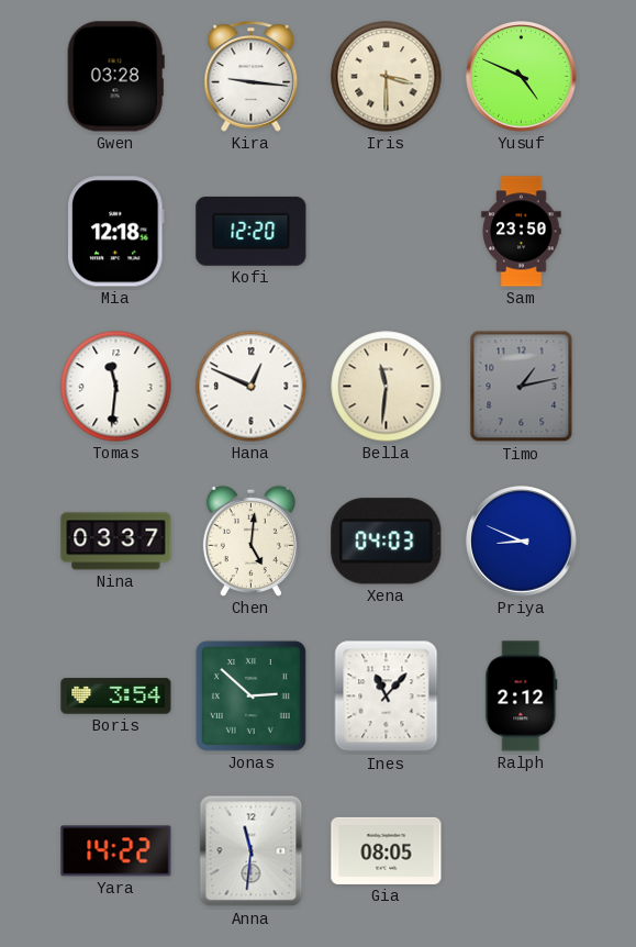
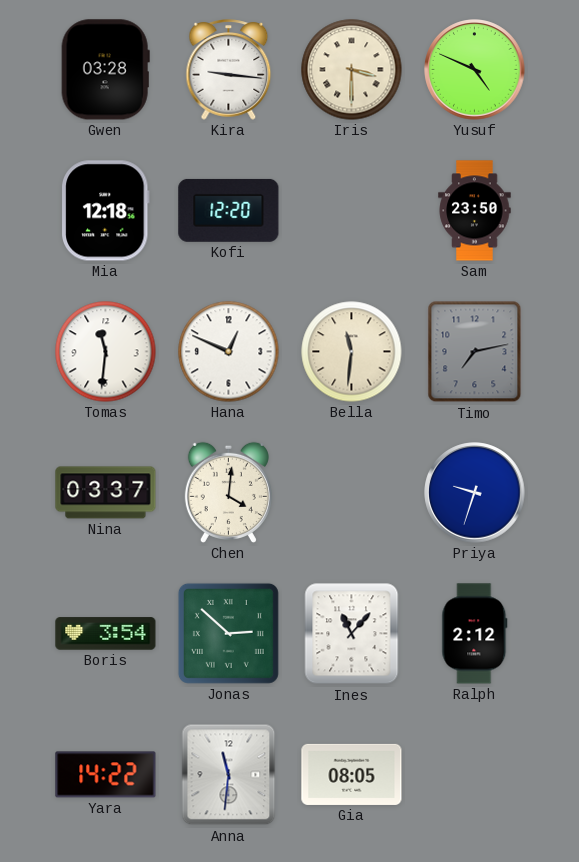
Timo: 1:13 -> 7:13
Chen: 5:01 -> 4:01
Xena: 04:03 -> none
Priya: 8:49 -> 9:33
